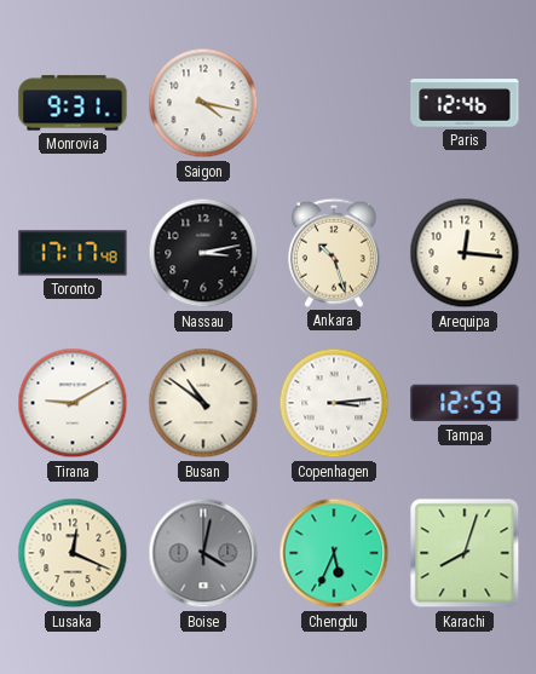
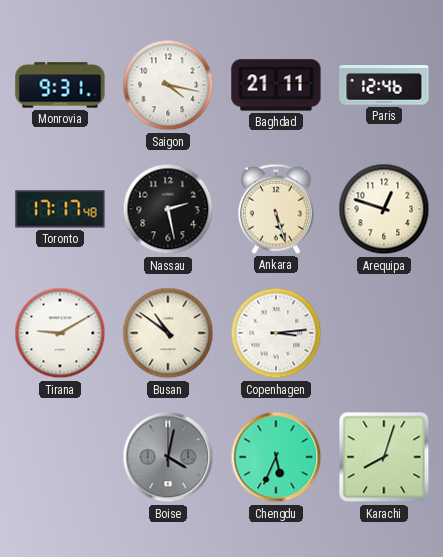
Baghdad: none -> 21:11
Nassau: 3:13 -> 2:28
Ankara: 10:27 -> 5:27
Arequipa: 12:16 -> 12:48
Tampa: 12:59 -> none
Lusaka: 12:19 -> none
